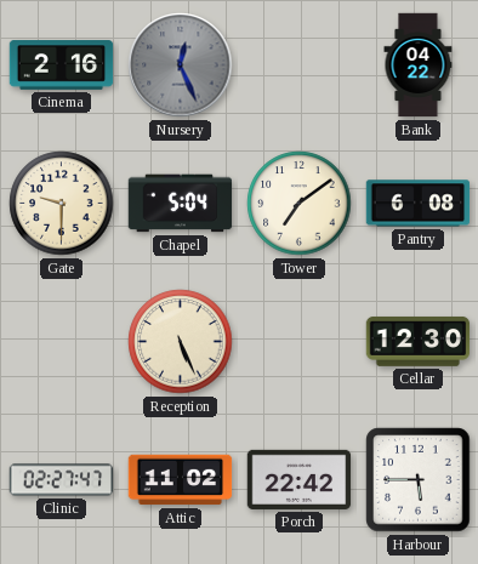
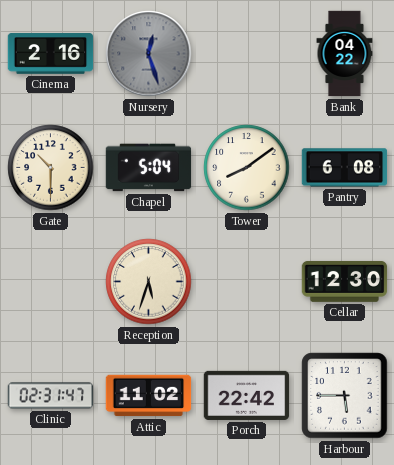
Nursery: 12:26 -> 12:27
Gate: 9:30 -> 10:30
Tower: 7:09 -> 8:09
Reception: 5:26 -> 5:33
Clinic: 02:27 -> 02:31
